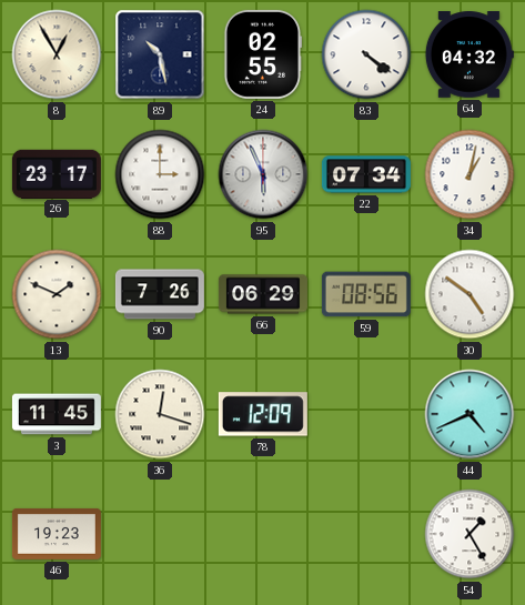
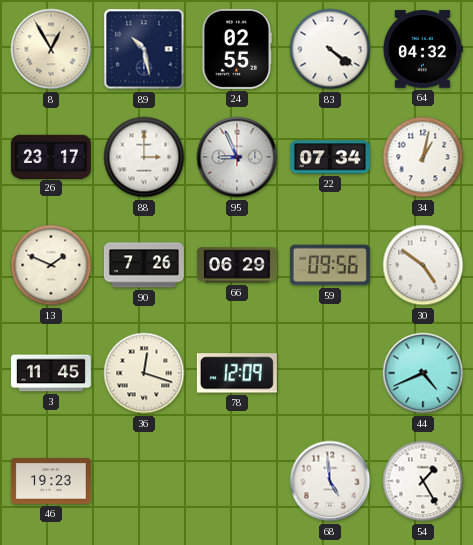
95: 5:56 -> 8:56
59: 08:56 -> 09:56
68: none -> 4:59
